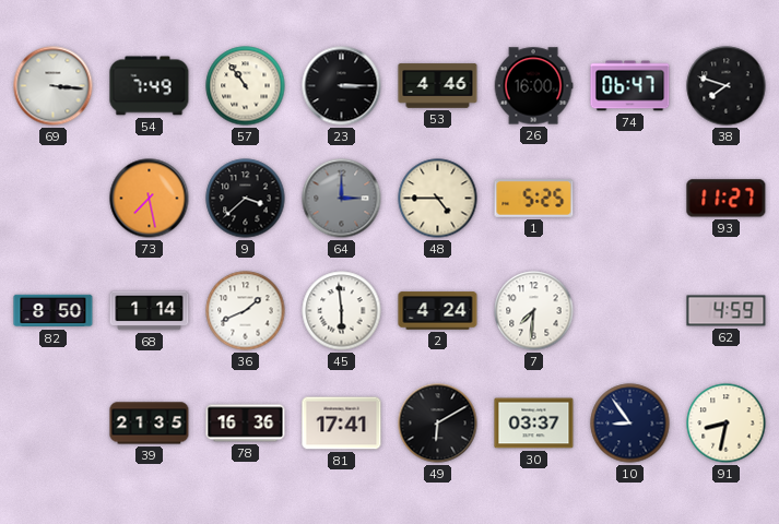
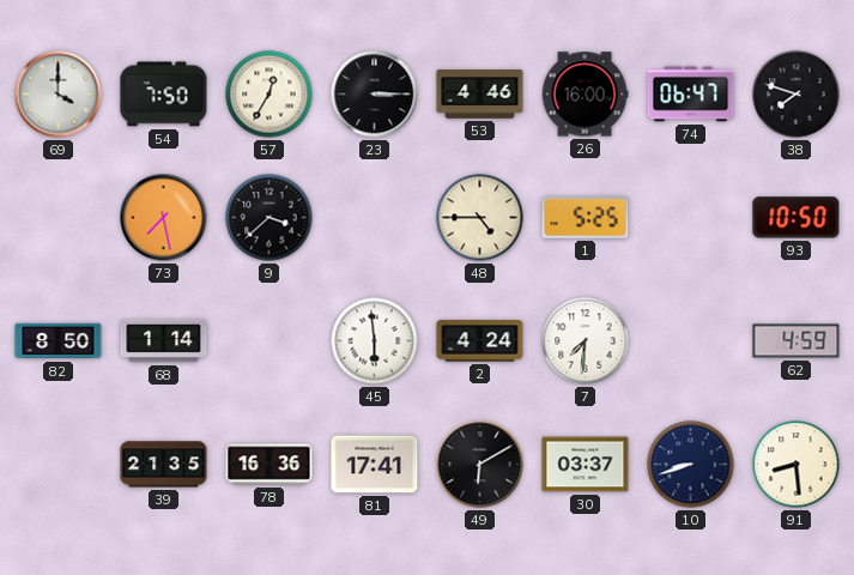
69: 3:16 -> 4:00
54: 7:49 -> 7:50
57: 10:54 -> 12:35
64: 3:00 -> none
93: 11:27 -> 10:50
36: 1:41 -> none
10: 8:54 -> 8:42
91: 8:32 -> 8:29
